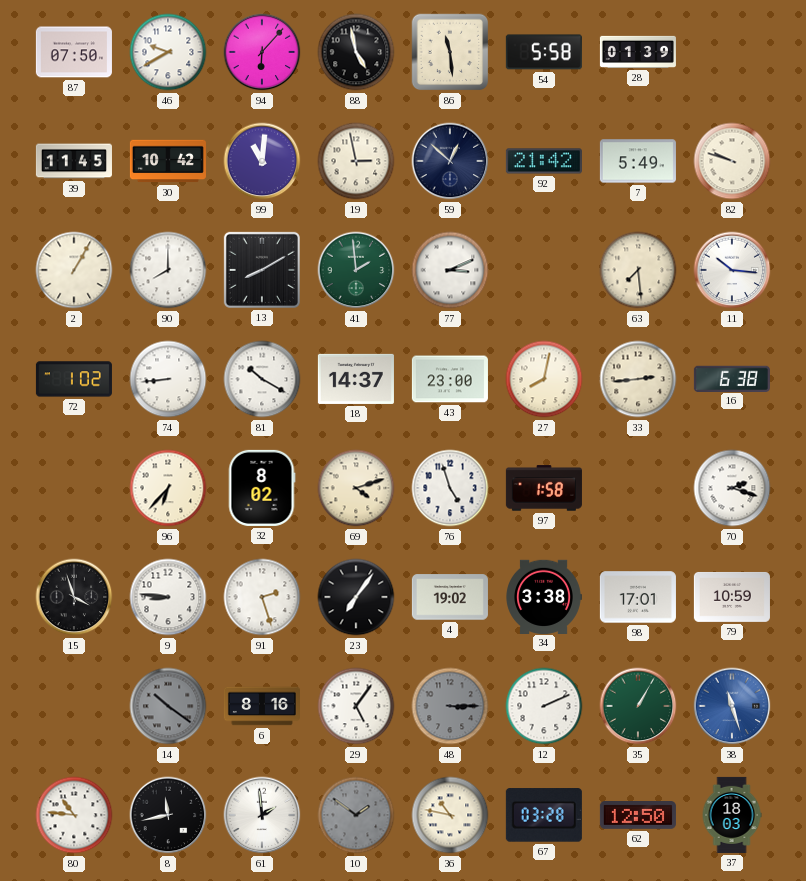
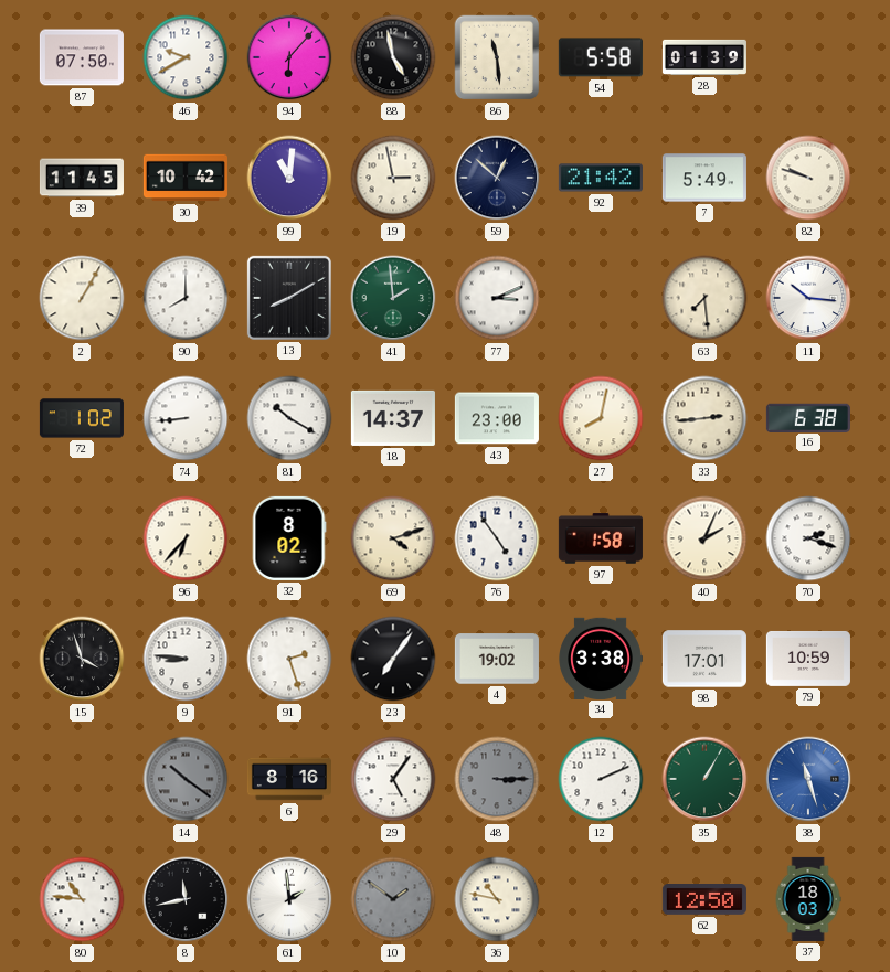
76: 4:57 -> 4:54
40: none -> 2:04
67: 03:28 -> none
